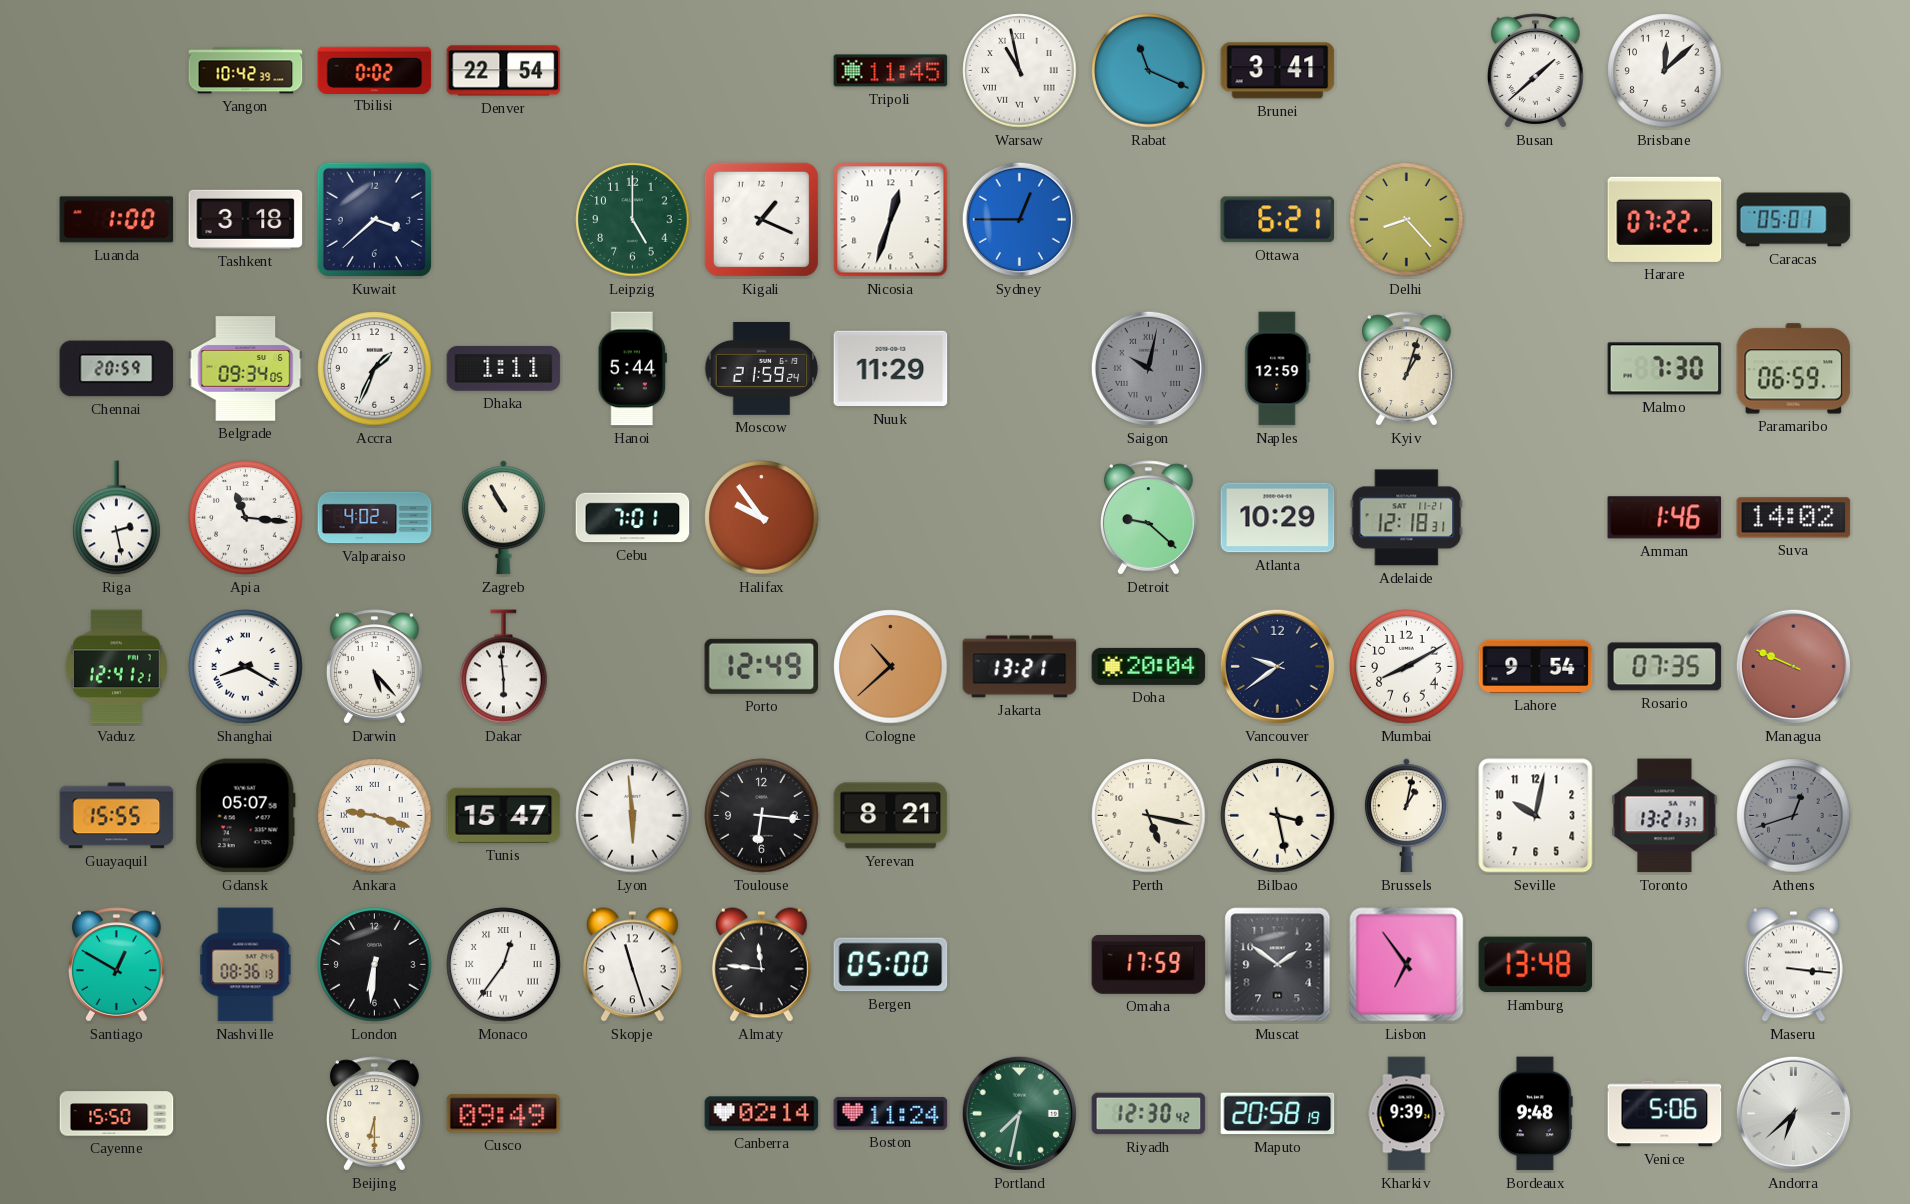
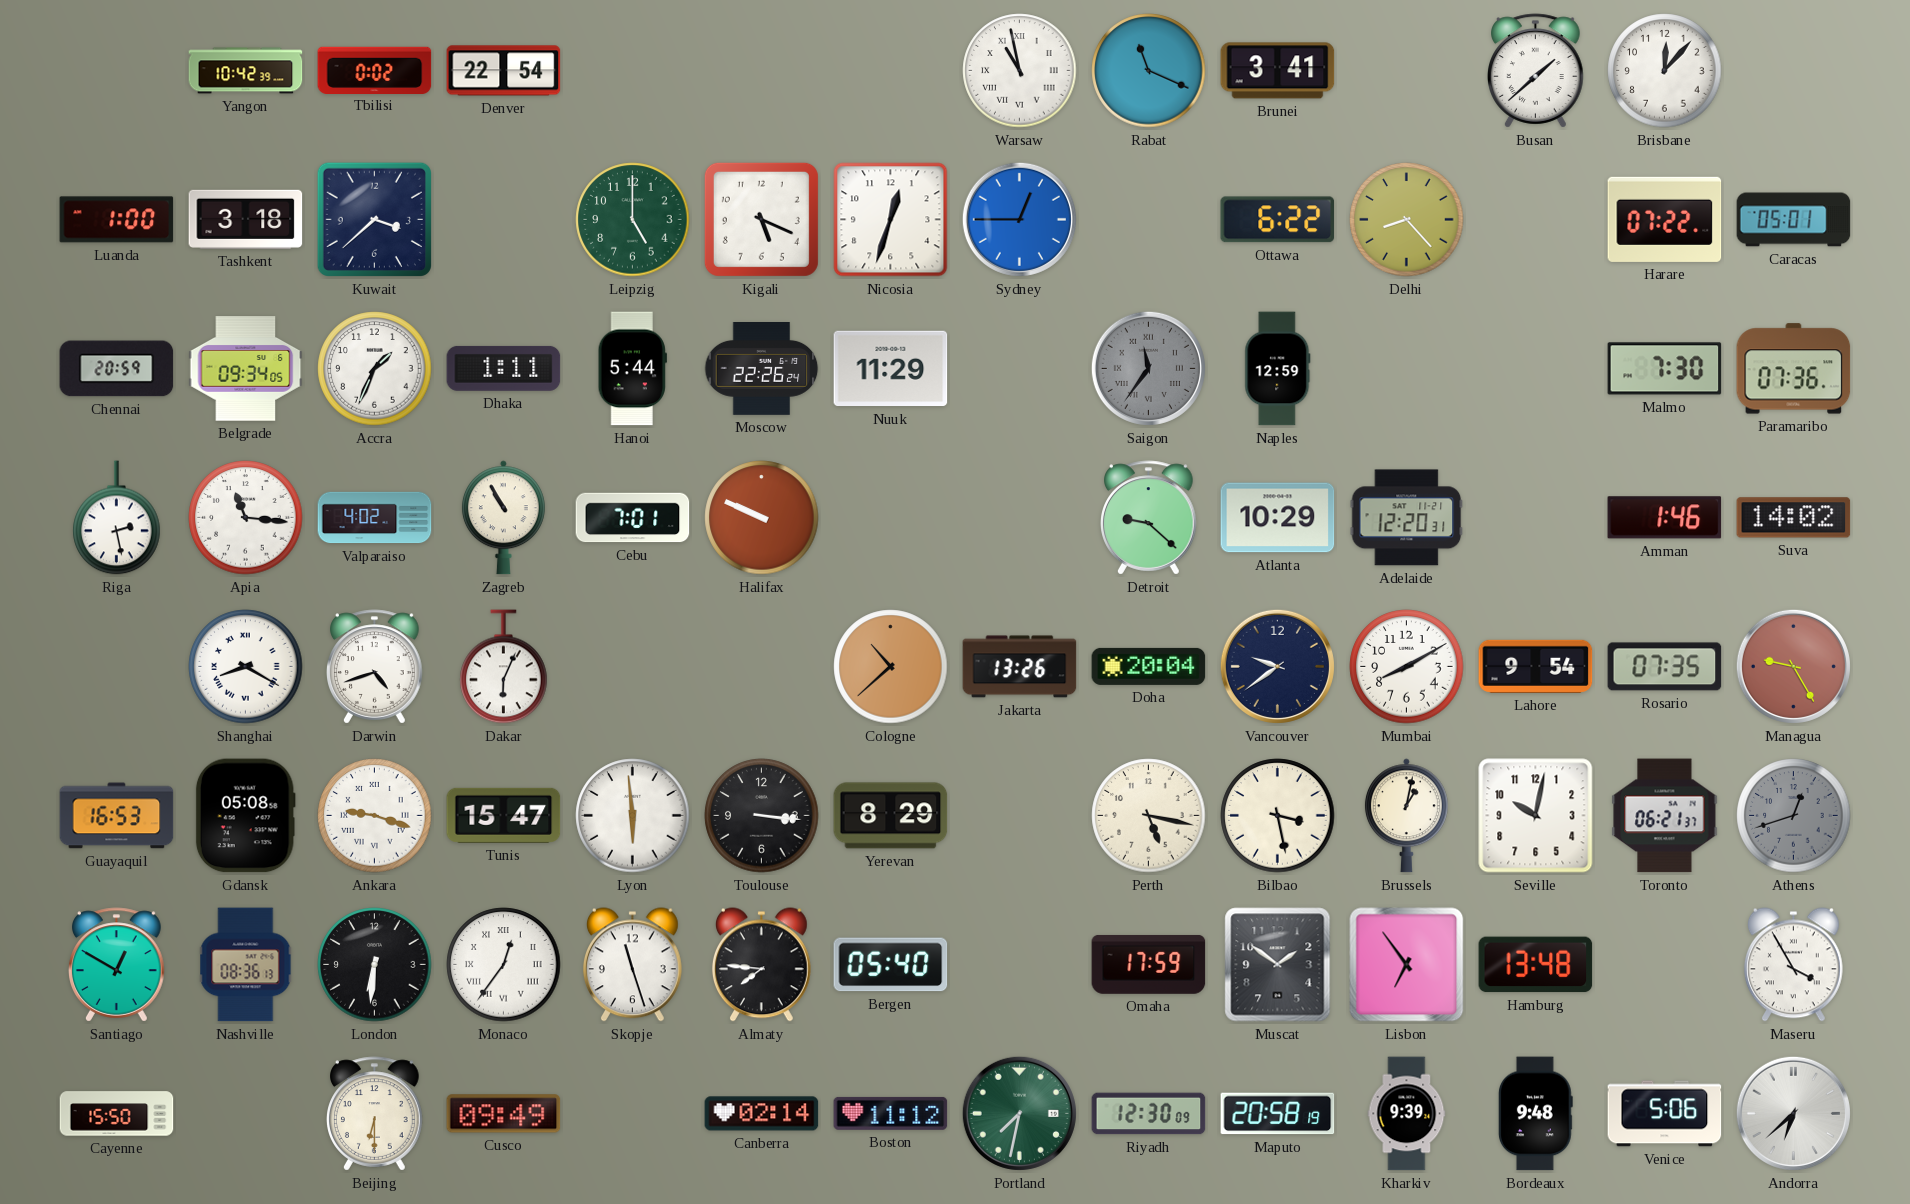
Tripoli: 11:45 -> none
Brisbane: 12:08 -> 12:07
Kigali: 1:19 -> 5:19
Ottawa: 6:21 -> 6:22
Moscow: 21:59 -> 22:26
Saigon: 10:02 -> 11:36
Kyiv: 1:03 -> none
Paramaribo: 06:59 -> 07:36
Halifax: 9:54 -> 9:49
Adelaide: 12:18 -> 12:20
Vaduz: 12:41 -> none
Darwin: 5:23 -> 4:42
Dakar: 5:59 -> 6:04
Porto: 12:49 -> none
Jakarta: 13:21 -> 13:26
Managua: 9:49 -> 9:25
Guayaquil: 15:55 -> 16:53
Gdansk: 05:07 -> 05:08
Toulouse: 6:16 -> 3:16
Yerevan: 8:21 -> 8:29
Toronto: 13:21 -> 06:21
Almaty: 11:46 -> 7:46
Bergen: 05:00 -> 05:40
Maseru: 3:16 -> 3:55
Boston: 11:24 -> 11:12
Riyadh: 12:30:42 -> 12:30:09
